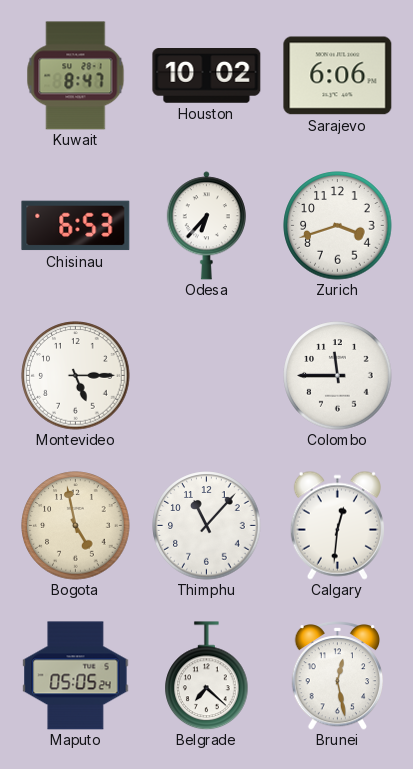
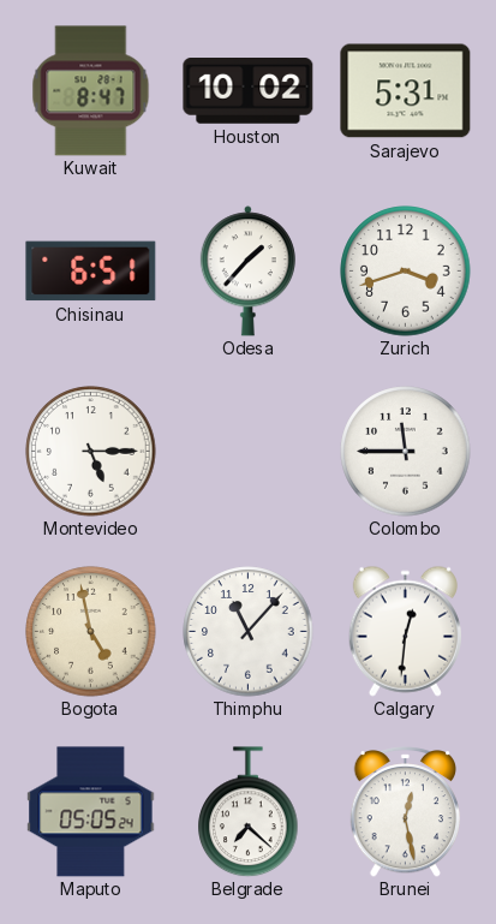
Sarajevo: 6:06 -> 5:31
Chisinau: 6:53 -> 6:51
Odesa: 6:37 -> 1:37
